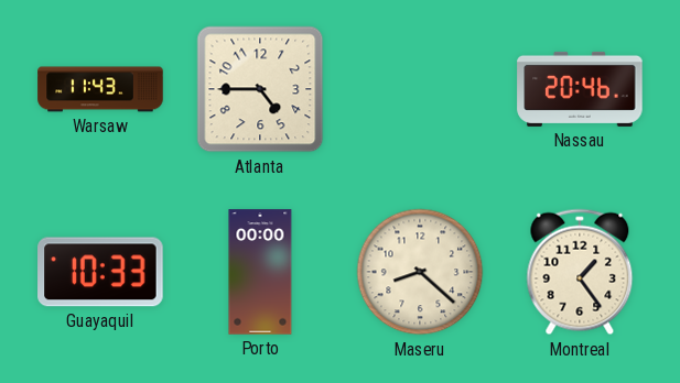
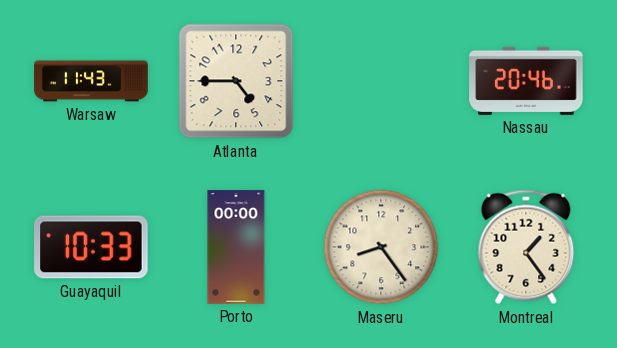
Maseru: 8:22 -> 8:24
